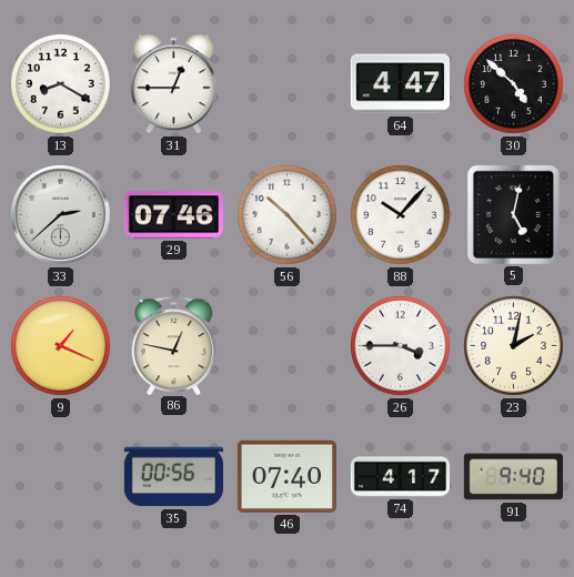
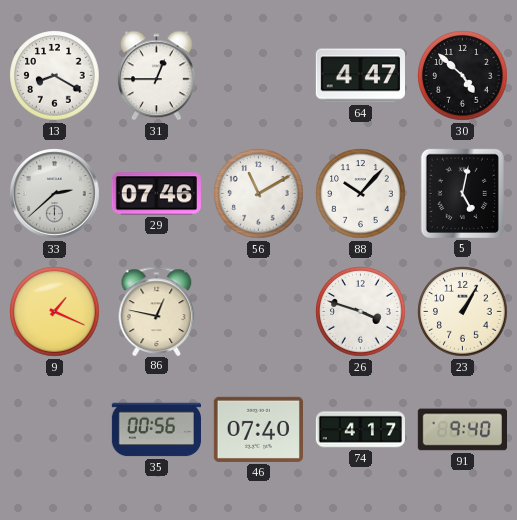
56: 10:23 -> 11:10
26: 3:45 -> 3:48
23: 2:02 -> 1:05
